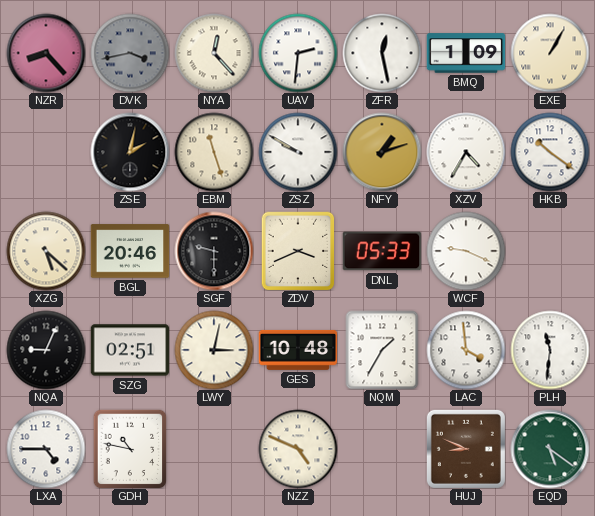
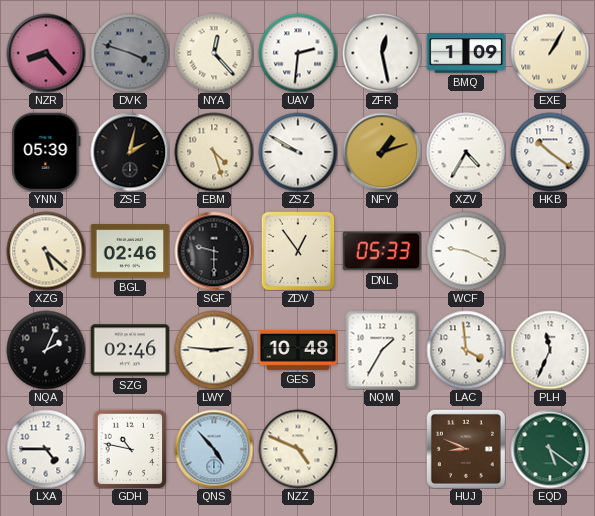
DVK: 3:43 -> 3:48
YNN: none -> 05:39
EBM: 11:27 -> 4:27
BGL: 20:46 -> 02:46
ZDV: 3:41 -> 12:54
NQA: 9:04 -> 2:04
SZG: 02:51 -> 02:46
LWY: 3:02 -> 2:46
PLH: 11:31 -> 11:34
QNS: none -> 4:53
